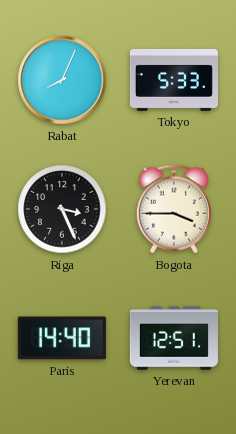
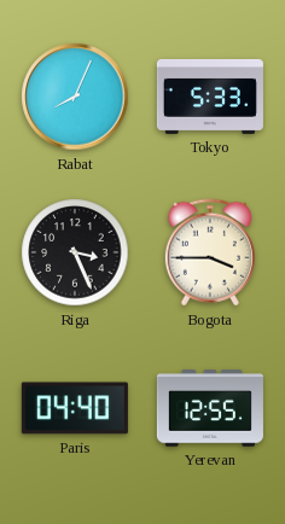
Paris: 14:40 -> 04:40
Yerevan: 12:51 -> 12:55
